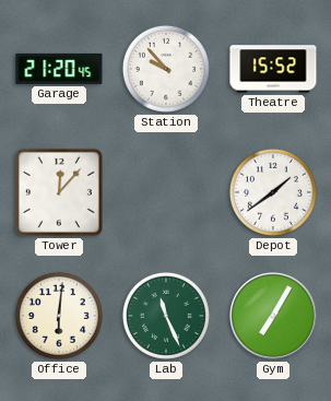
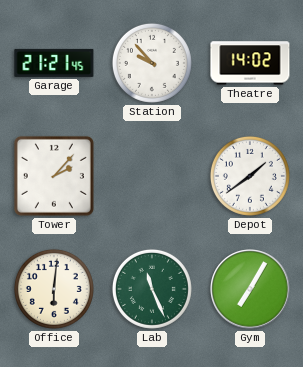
Garage: 21:20 -> 21:21
Theatre: 15:52 -> 14:02
Tower: 12:07 -> 2:07
